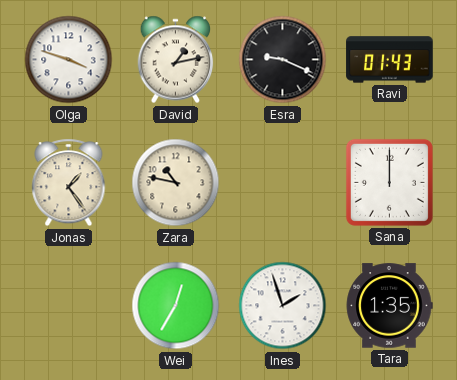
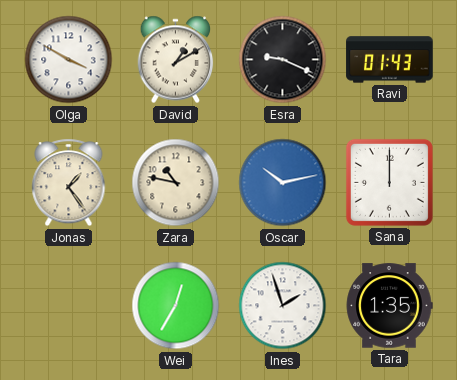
Olga: 3:48 -> 3:50
David: 1:13 -> 1:10
Oscar: none -> 10:13
